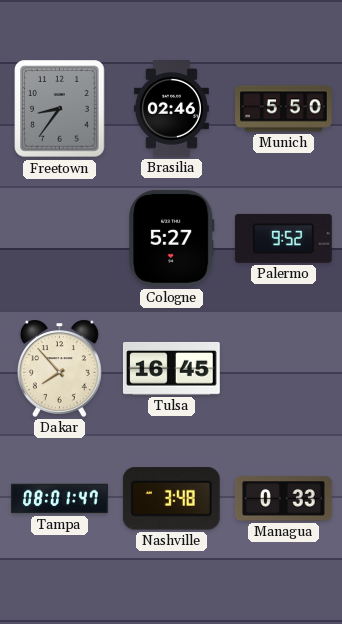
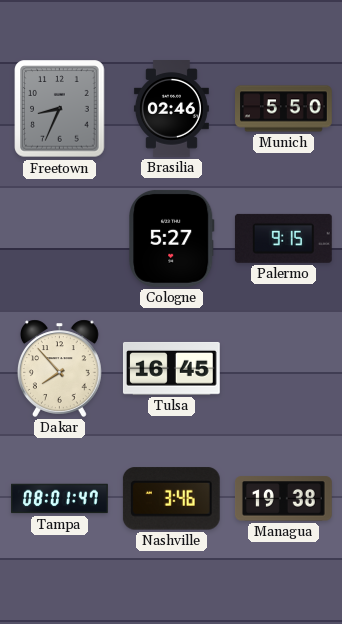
Freetown: 8:36 -> 8:34
Palermo: 9:52 -> 9:15
Nashville: 3:48 -> 3:46
Managua: 0:33 -> 19:38
